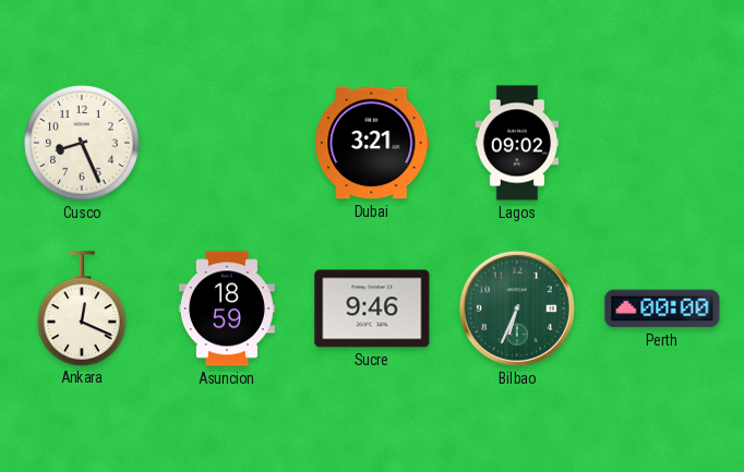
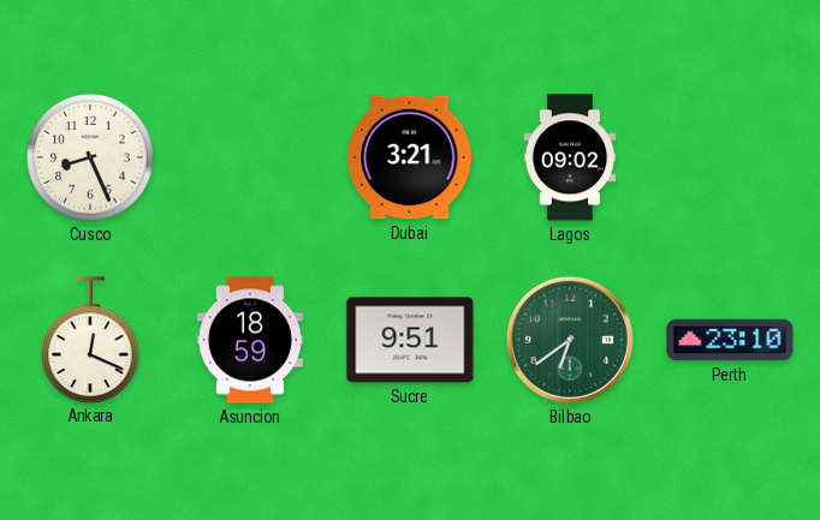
Sucre: 9:46 -> 9:51
Bilbao: 6:34 -> 6:39
Perth: 00:00 -> 23:10
